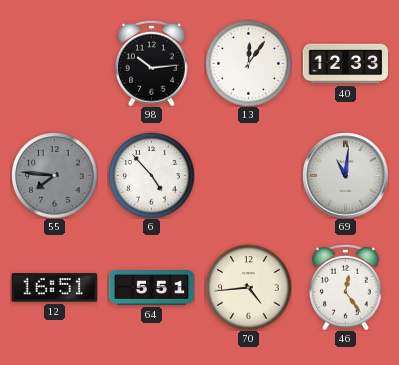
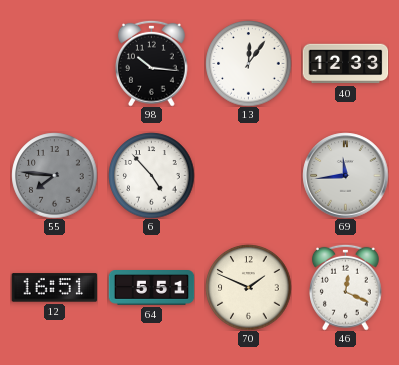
98: 10:14 -> 10:16
69: 11:01 -> 11:44
70: 4:44 -> 1:49
46: 12:24 -> 12:19
